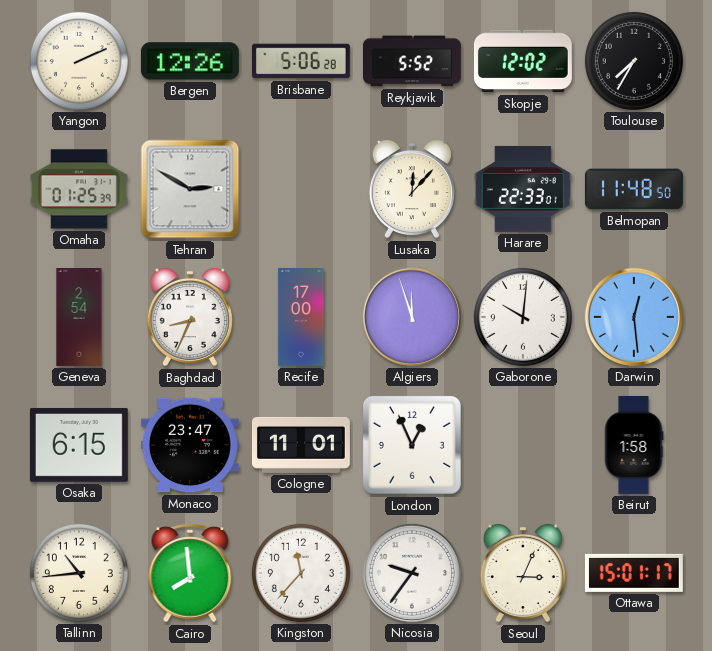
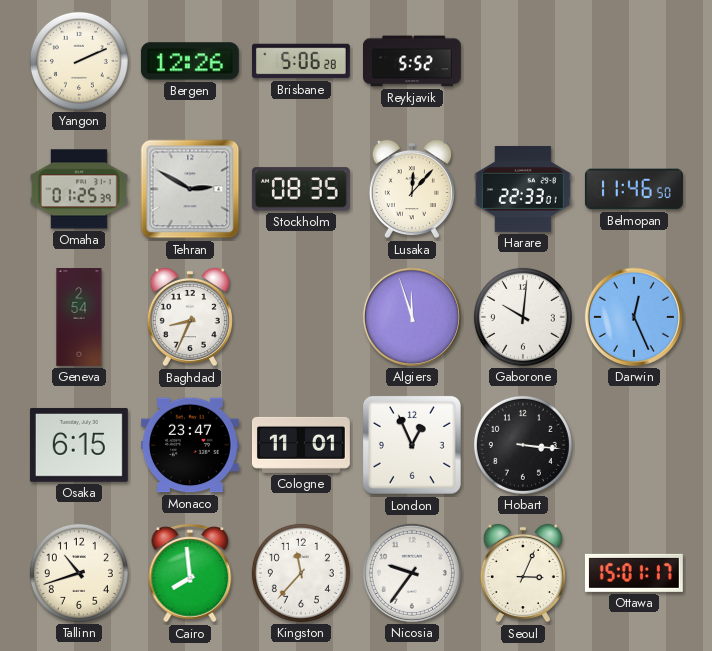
Skopje: 12:02 -> none
Toulouse: 7:35 -> none
Stockholm: none -> 08:35
Belmopan: 11:48 -> 11:46
Recife: 17:00 -> none
Darwin: 12:29 -> 12:26
Hobart: none -> 3:16
Beirut: 1:58 -> none
Tallinn: 10:44 -> 10:42
